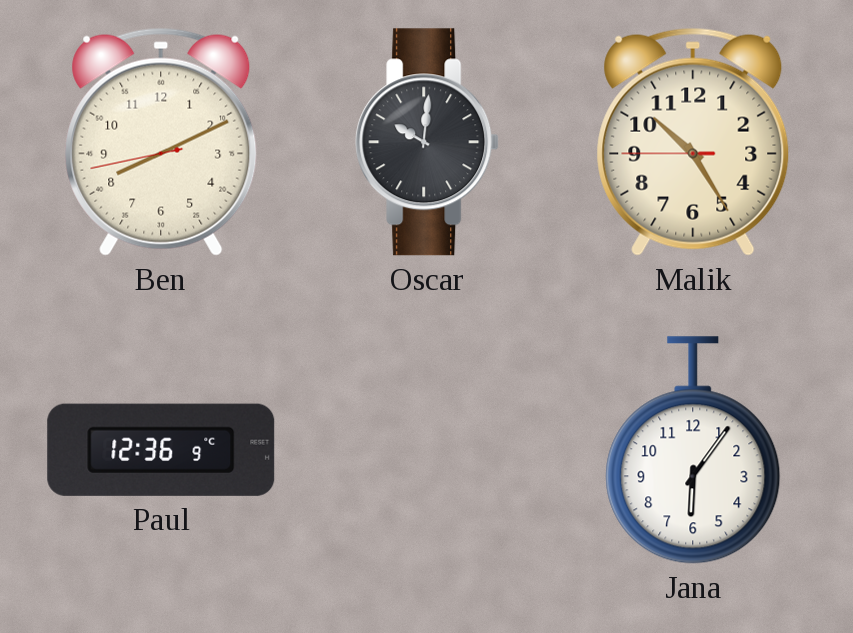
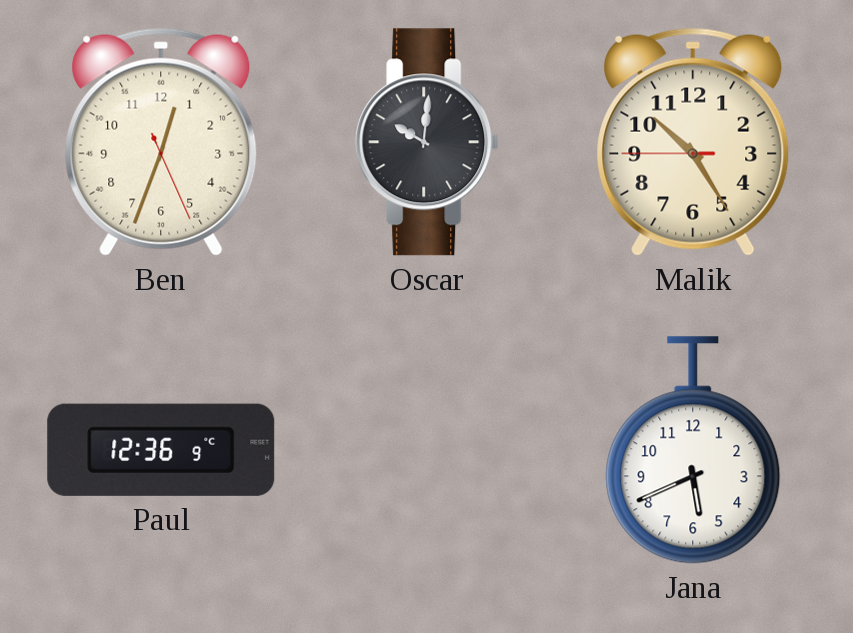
Ben: 8:10 -> 12:33
Jana: 6:06 -> 5:41
